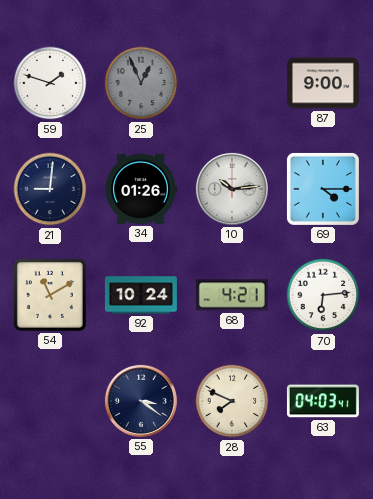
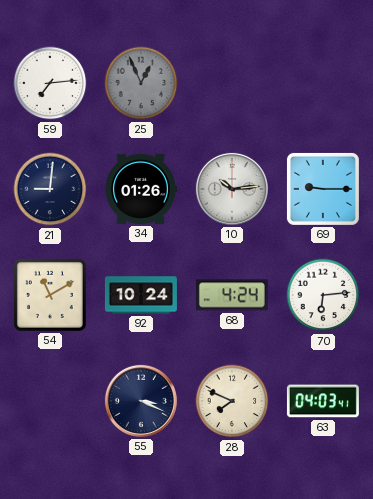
59: 1:48 -> 7:14
87: 9:00 -> none
69: 4:15 -> 9:15
68: 4:21 -> 4:24
55: 3:21 -> 3:19
